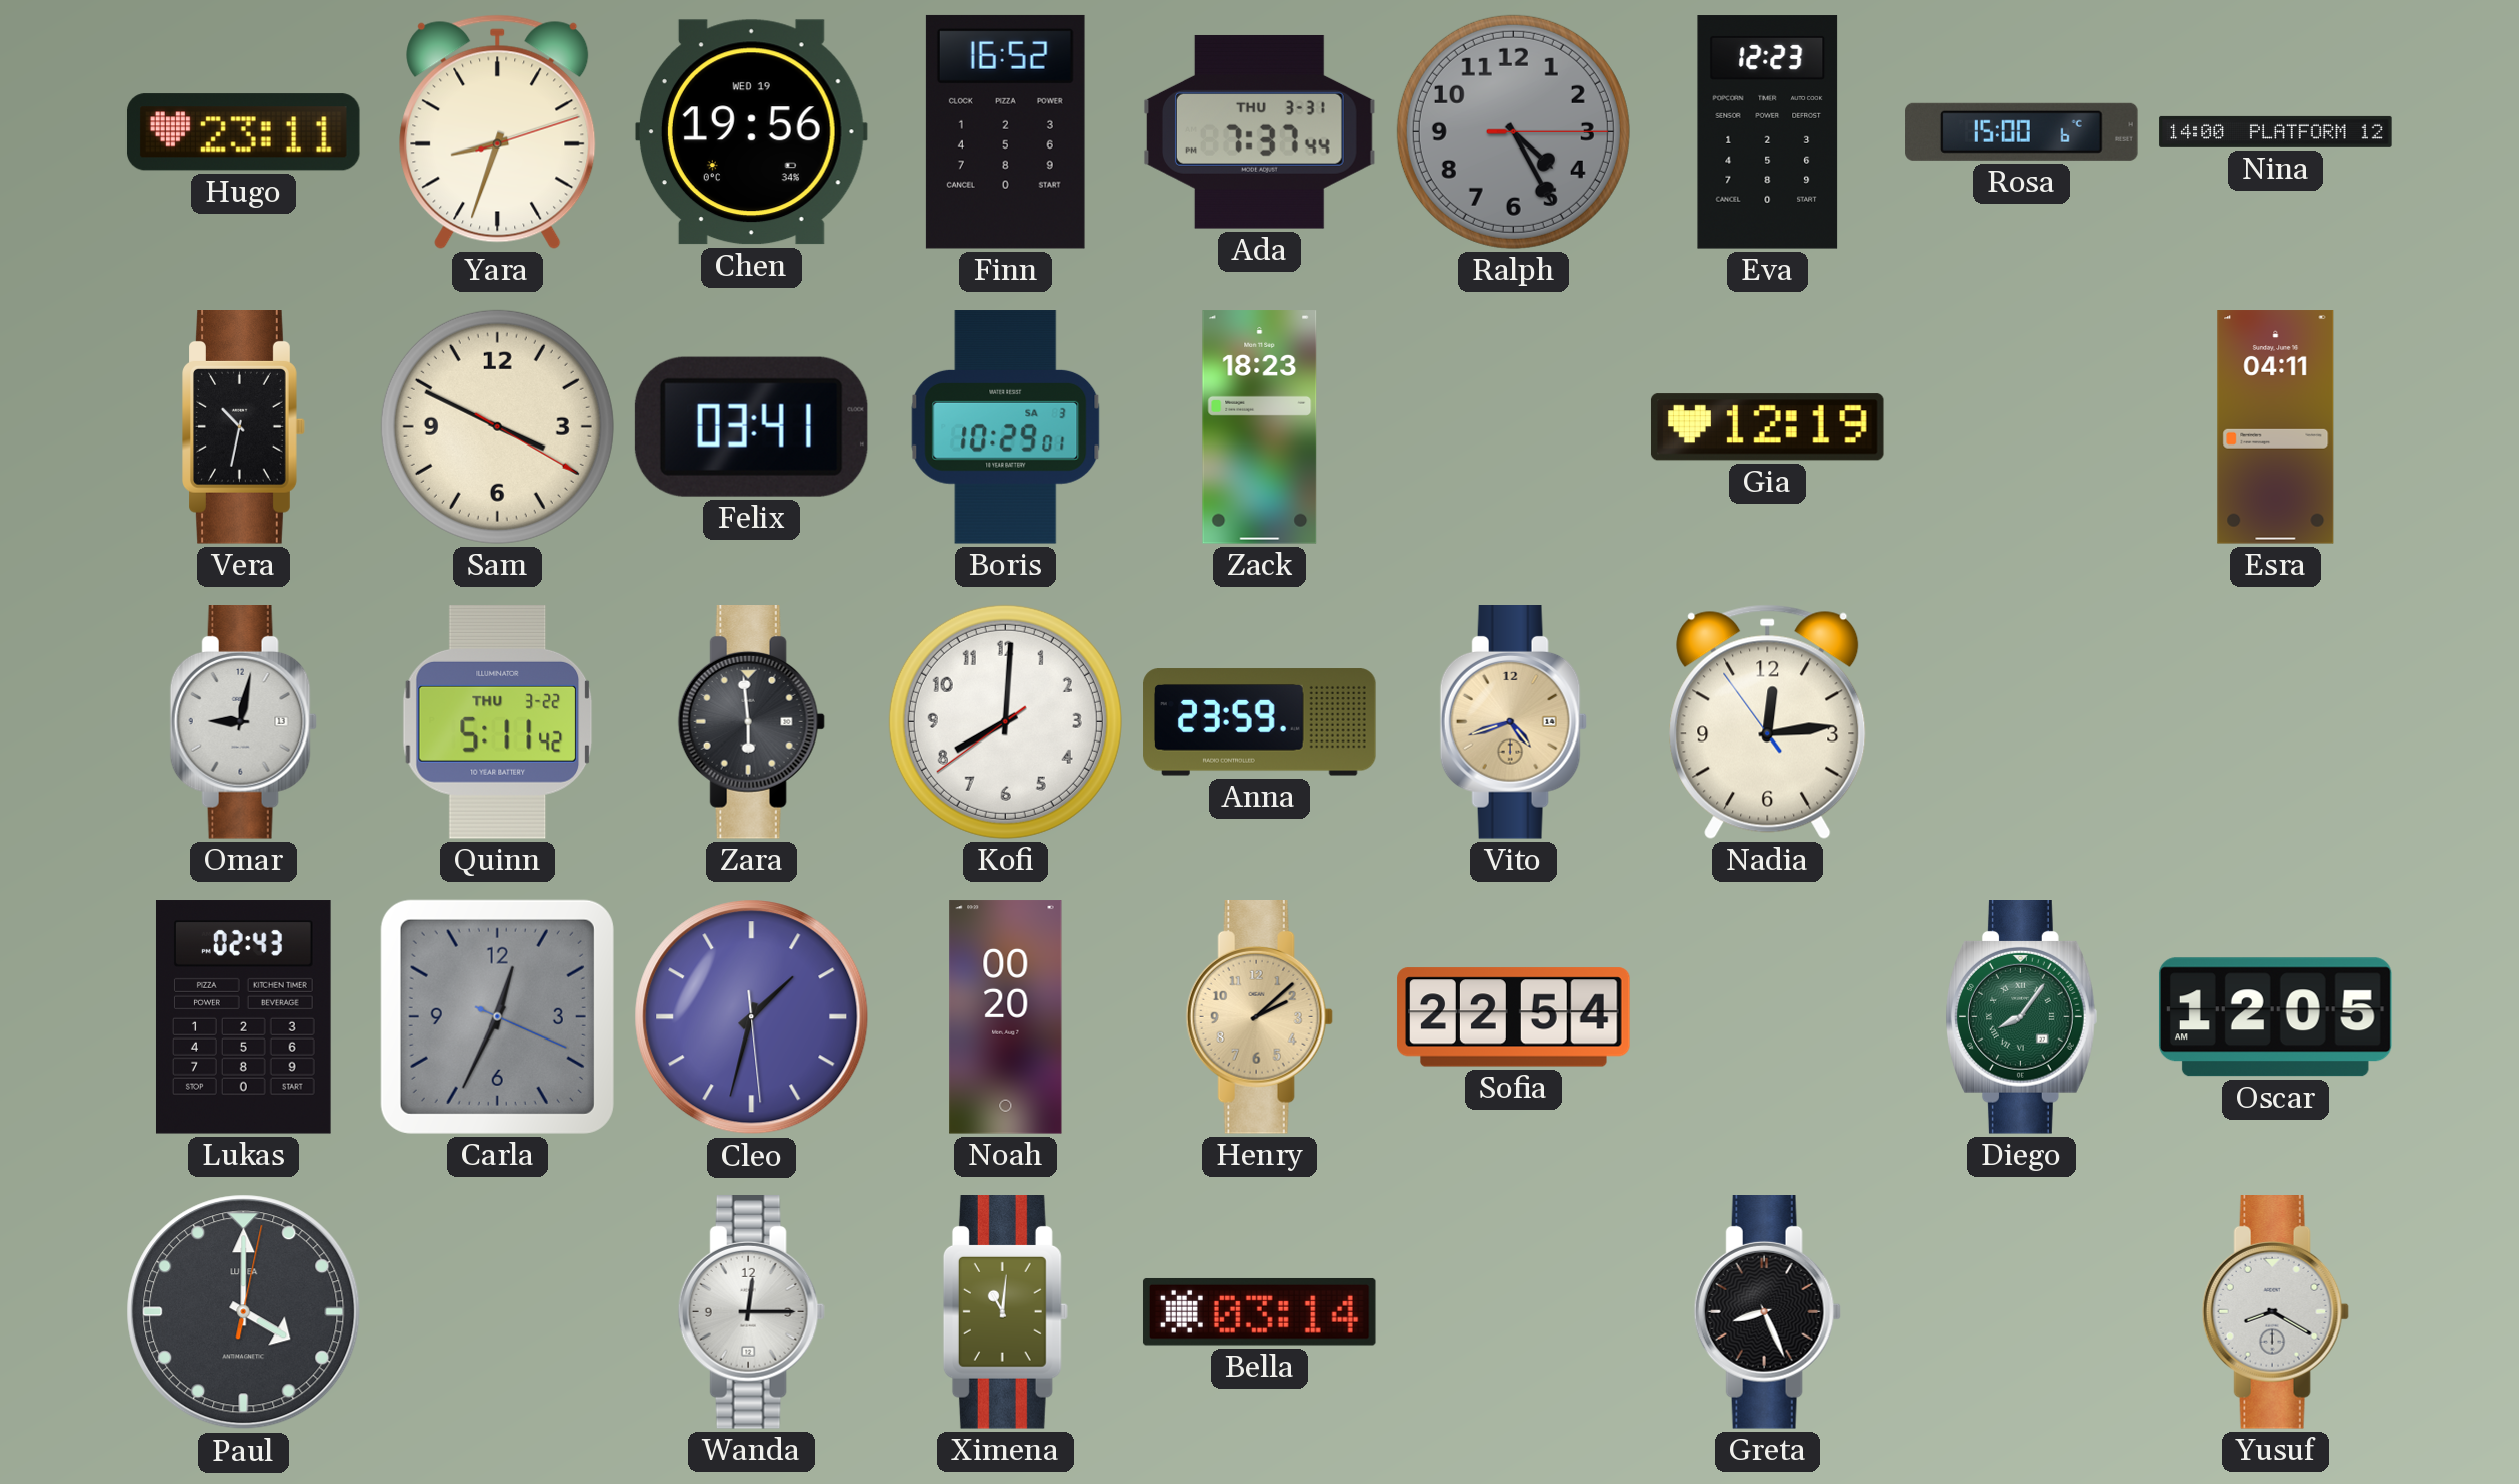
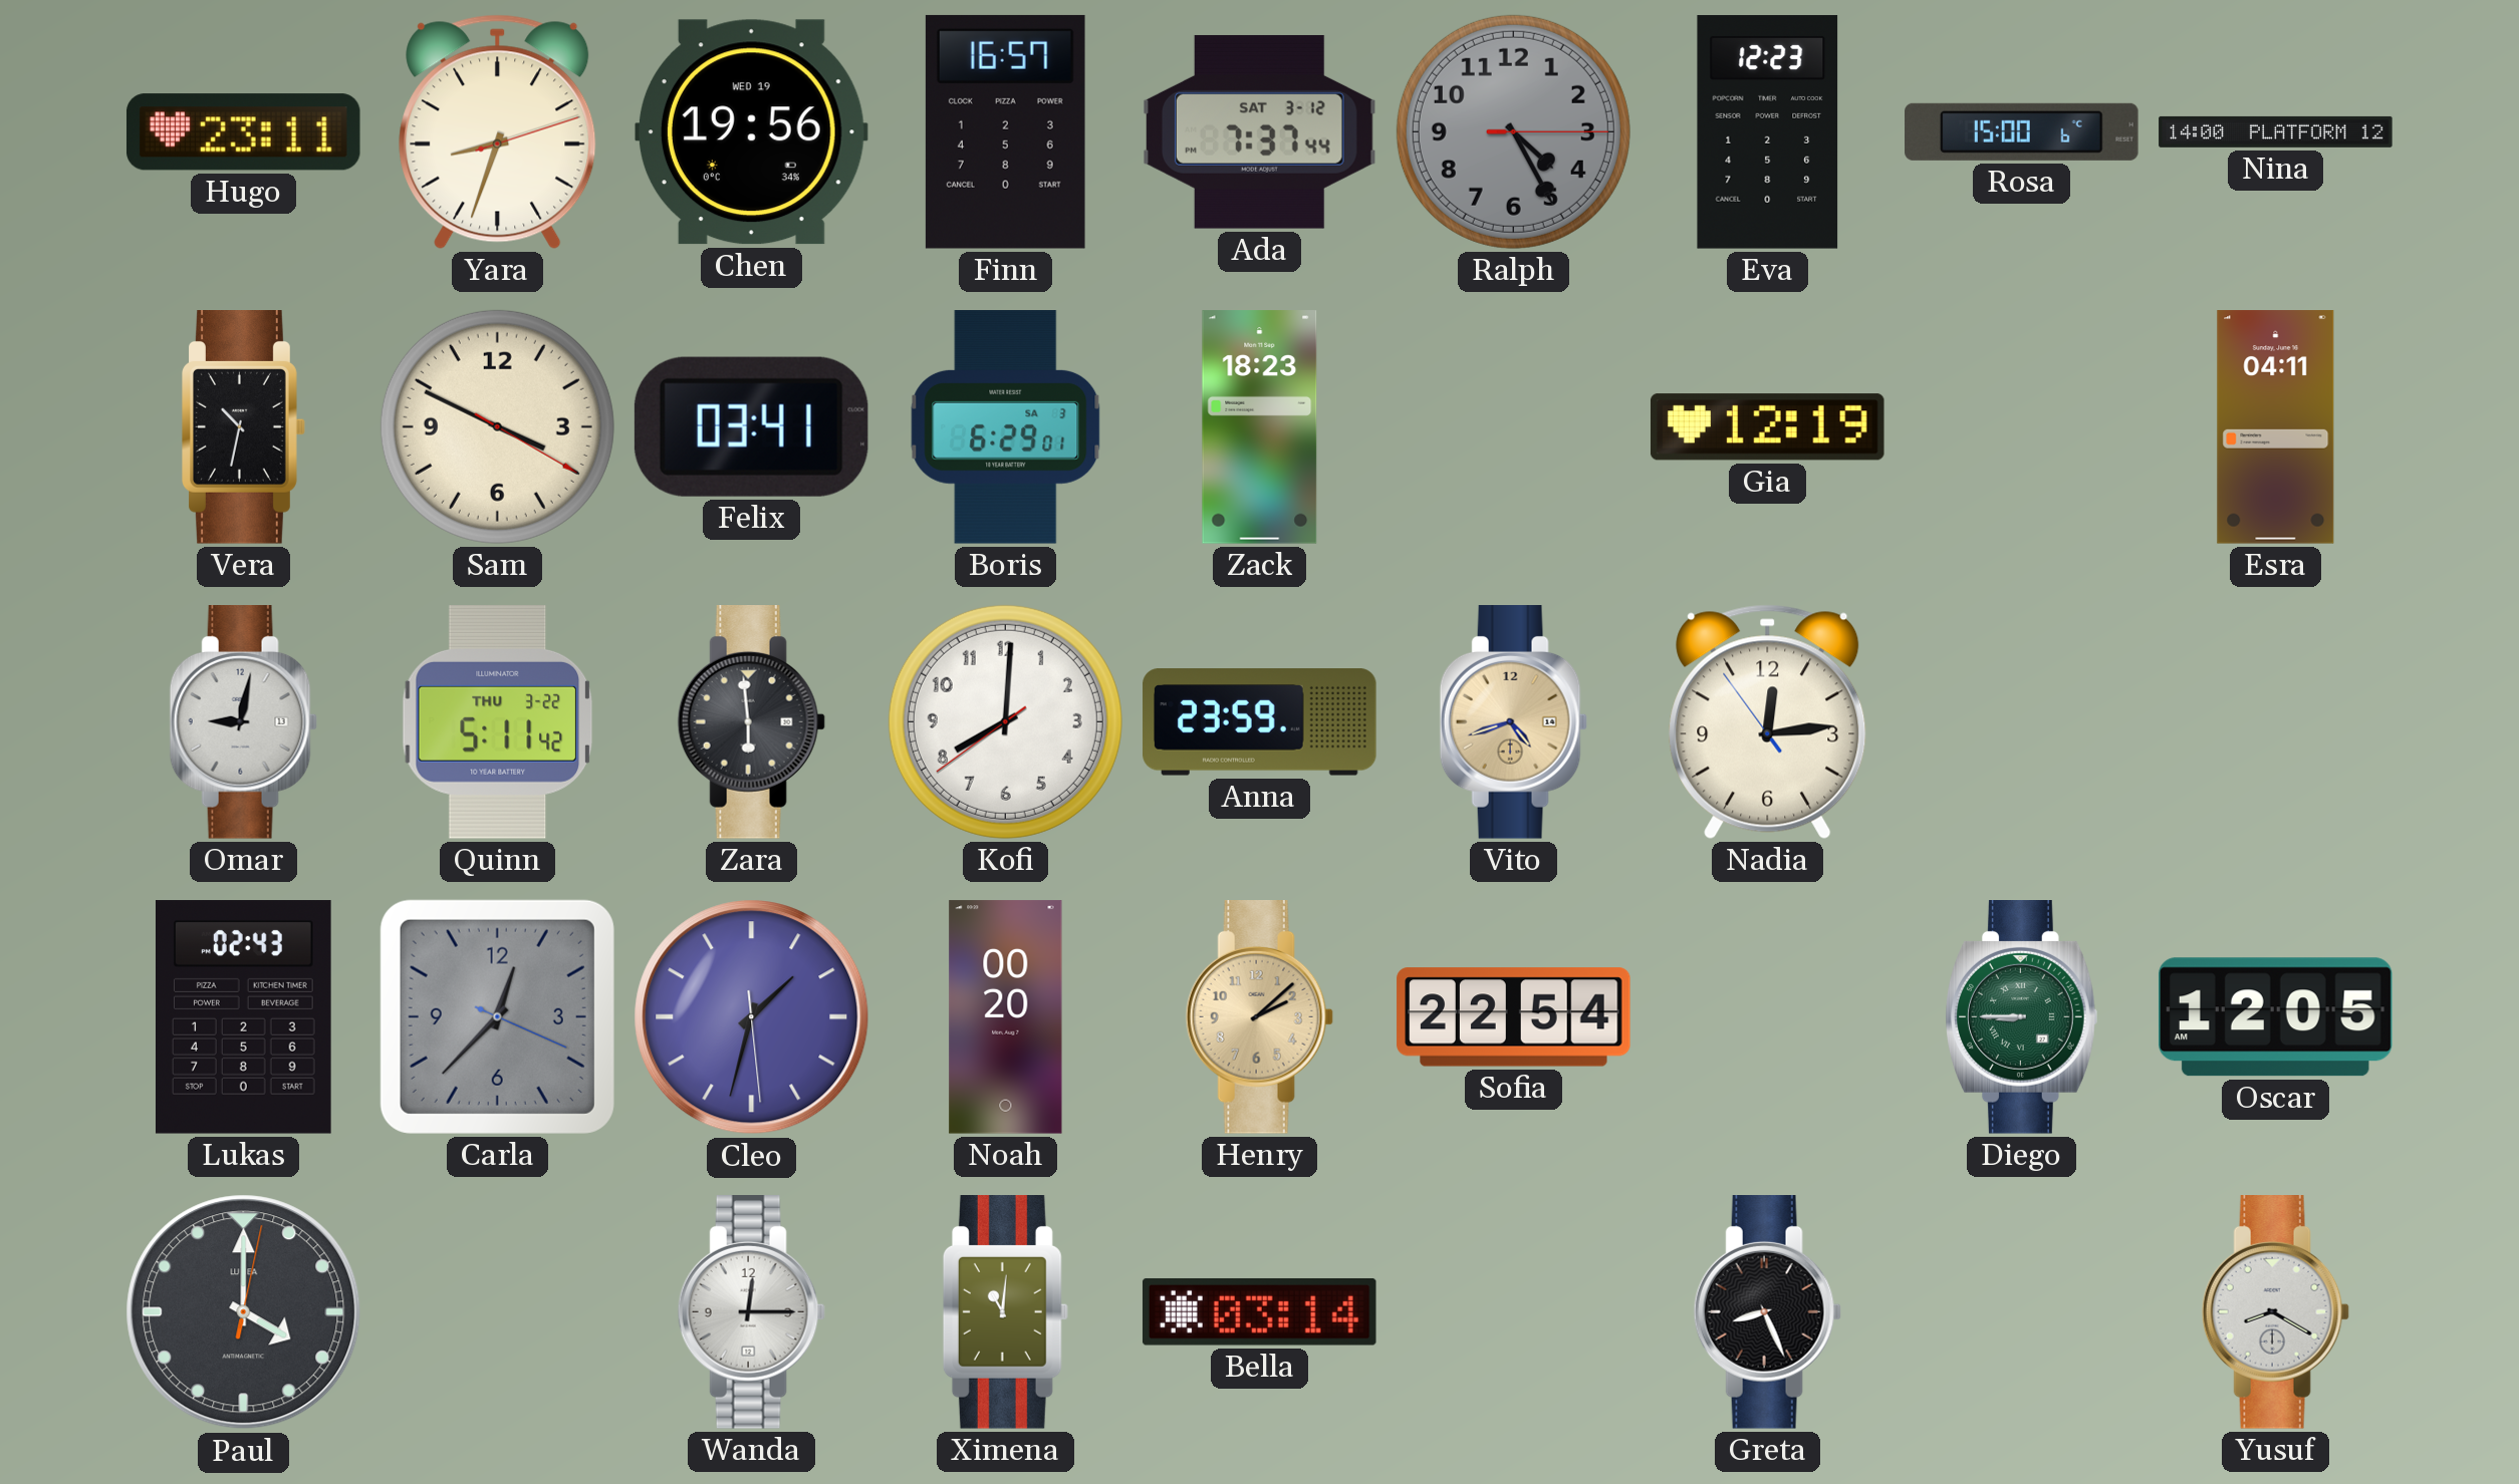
Finn: 16:52 -> 16:57
Ada date: THU 3-31 -> SAT 3-12
Boris: 10:29 -> 6:29
Carla: 12:34 -> 12:37
Diego: 8:06 -> 8:45
